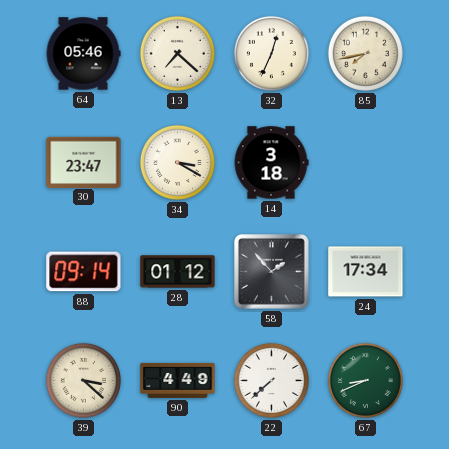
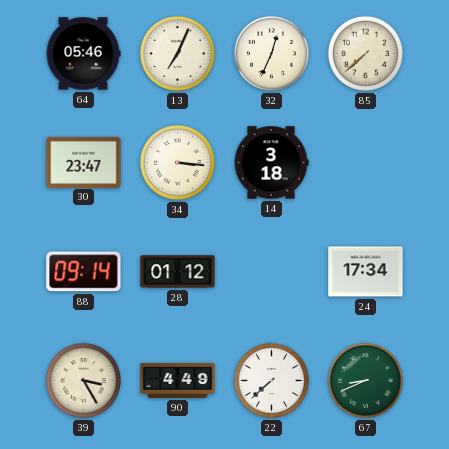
13: 7:22 -> 7:04
85: 7:43 -> 7:38
34: 3:20 -> 3:16
58: 1:53 -> none
39: 3:22 -> 3:25
